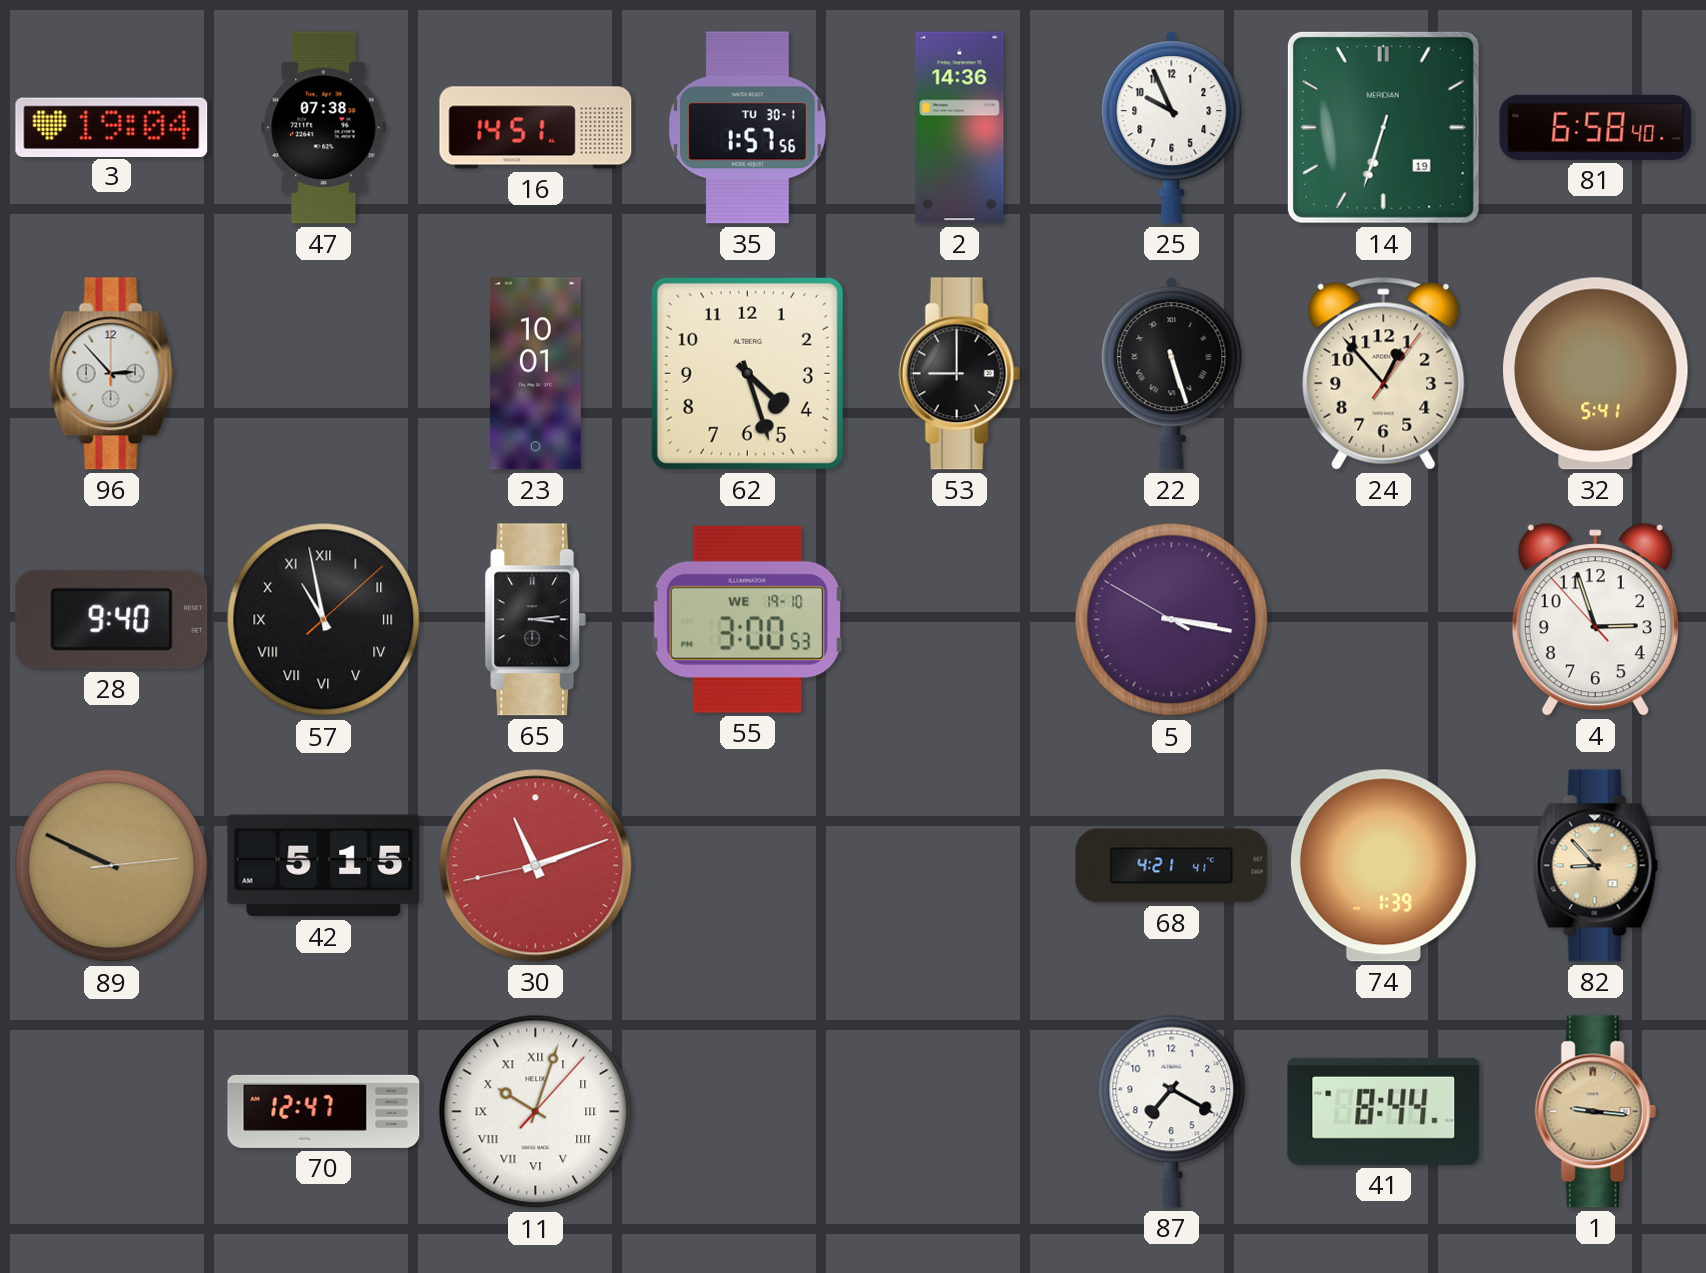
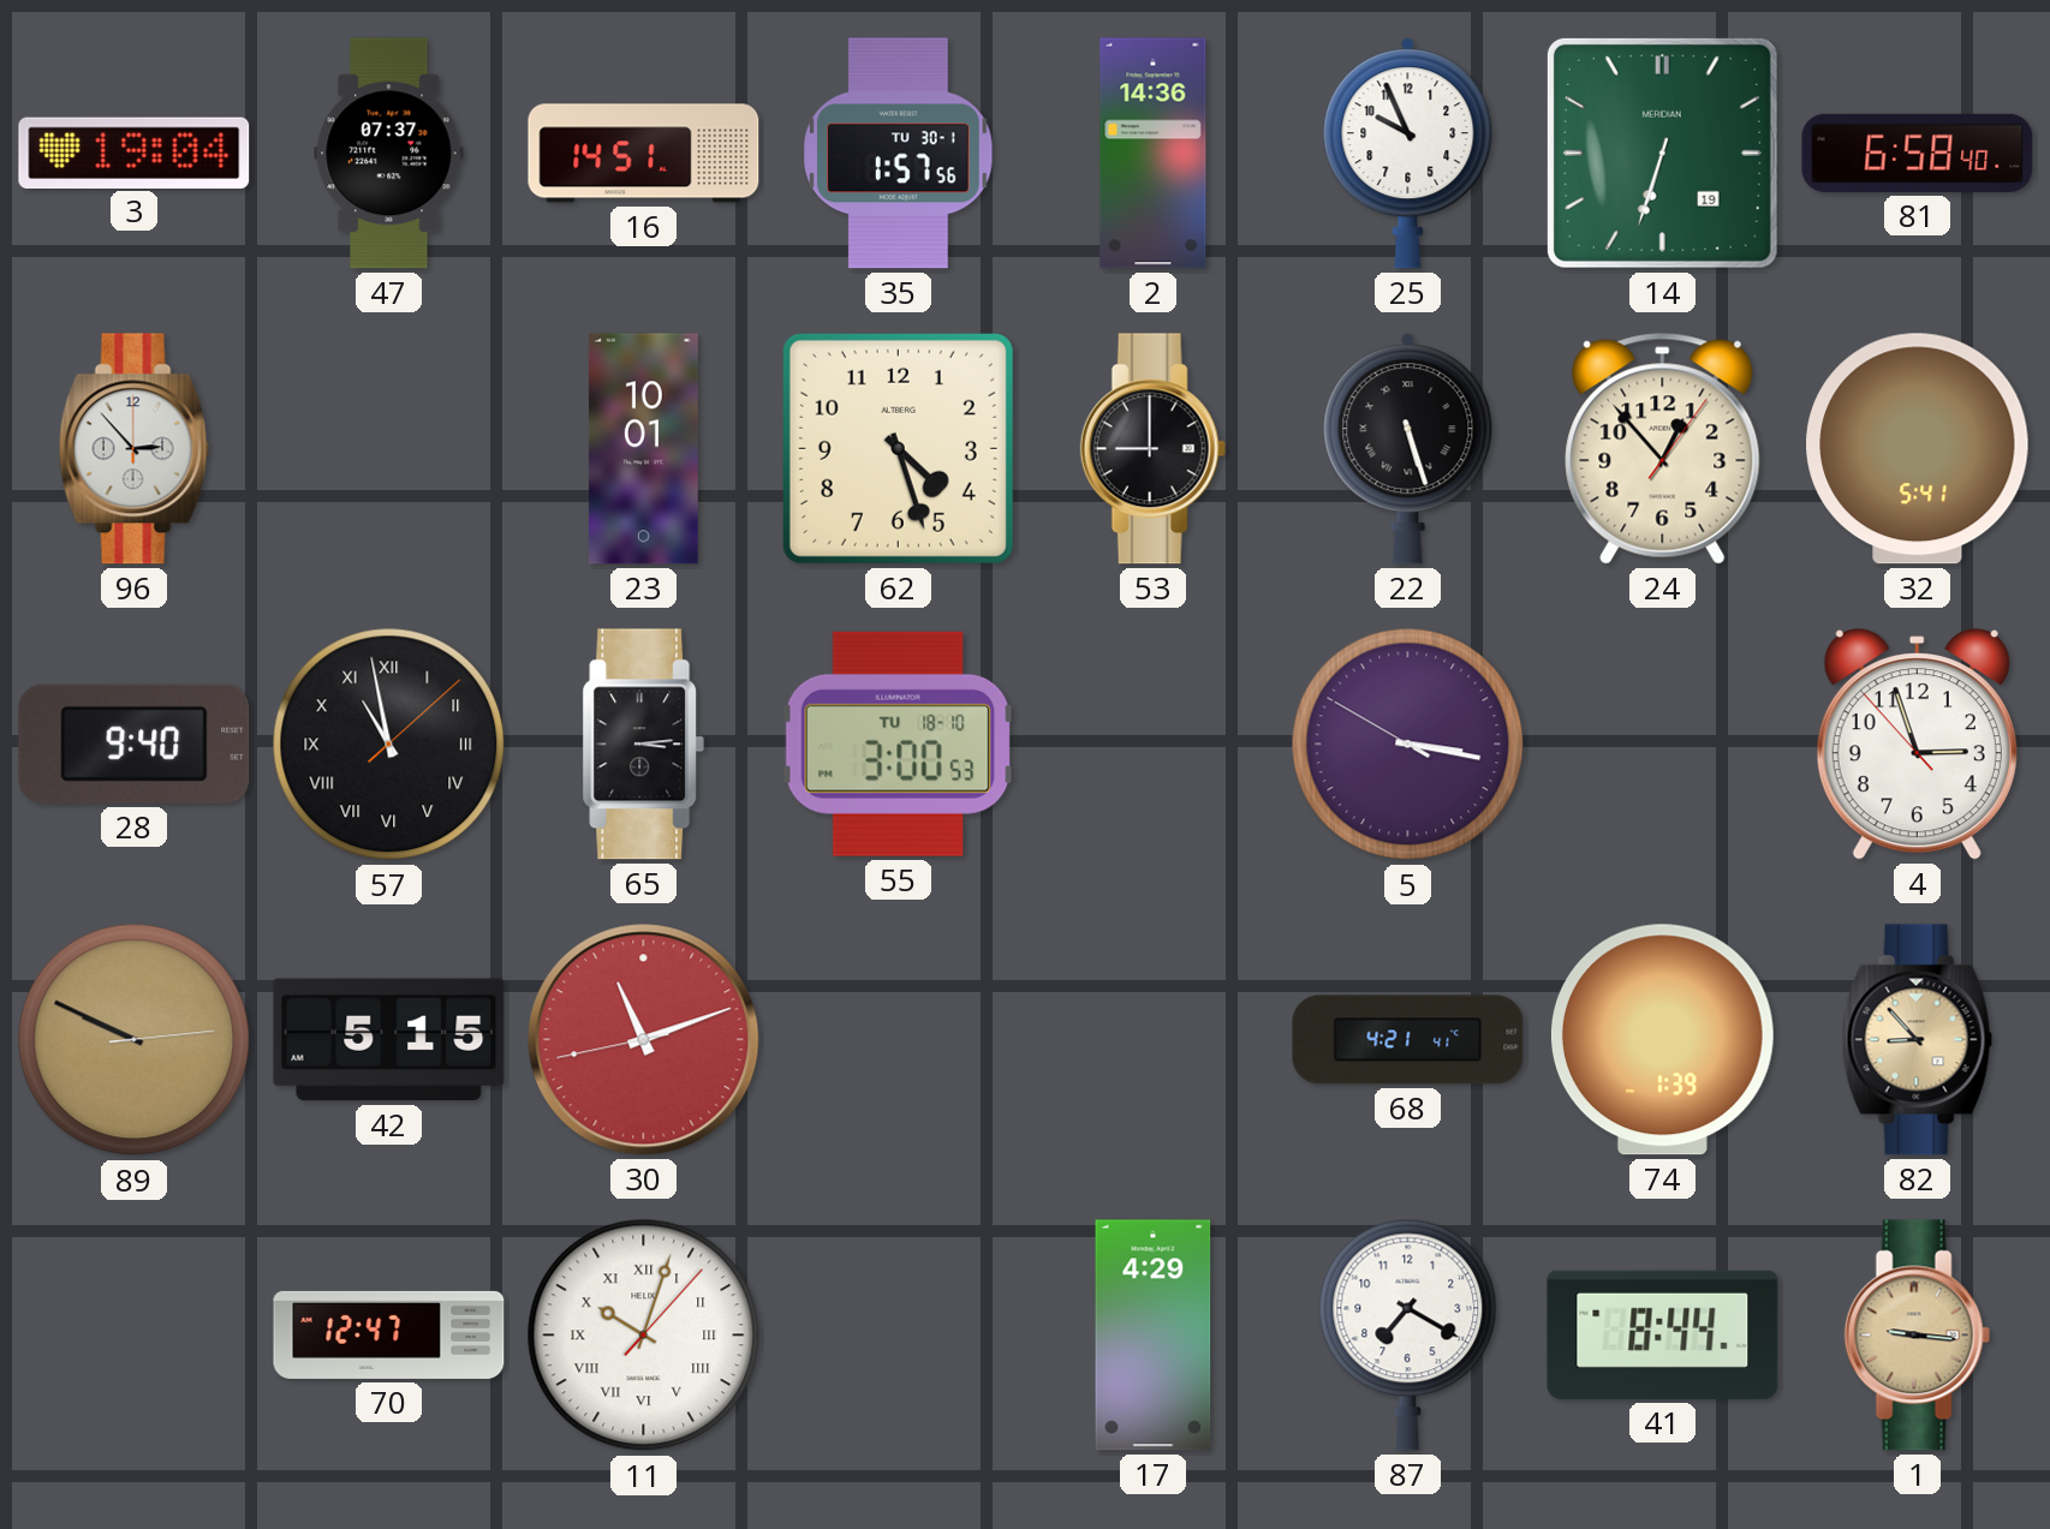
47: 07:38 -> 07:37
55 date: WE 19-10 -> TU 18-10
17: none -> 4:29
